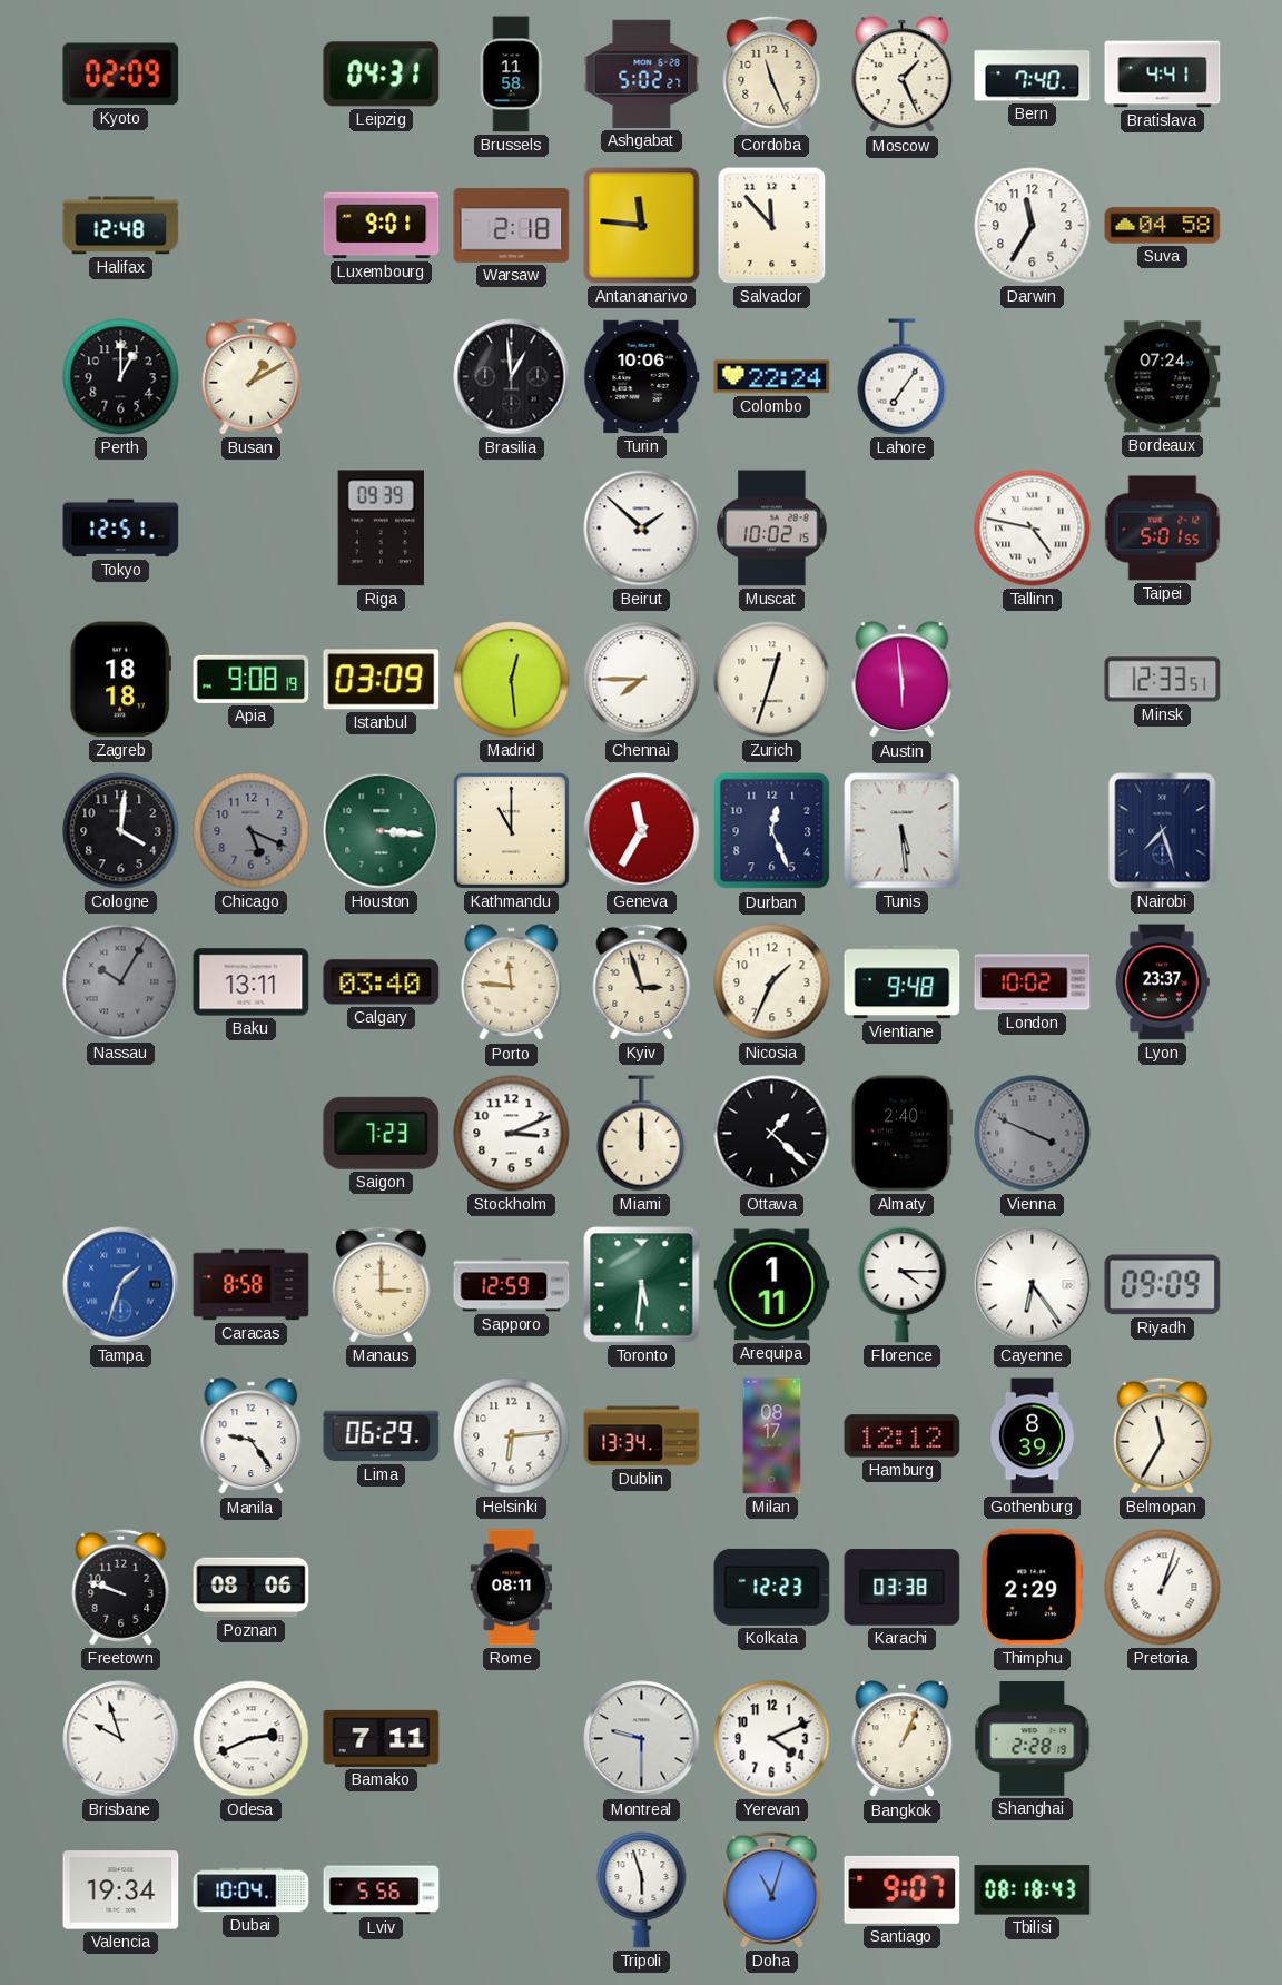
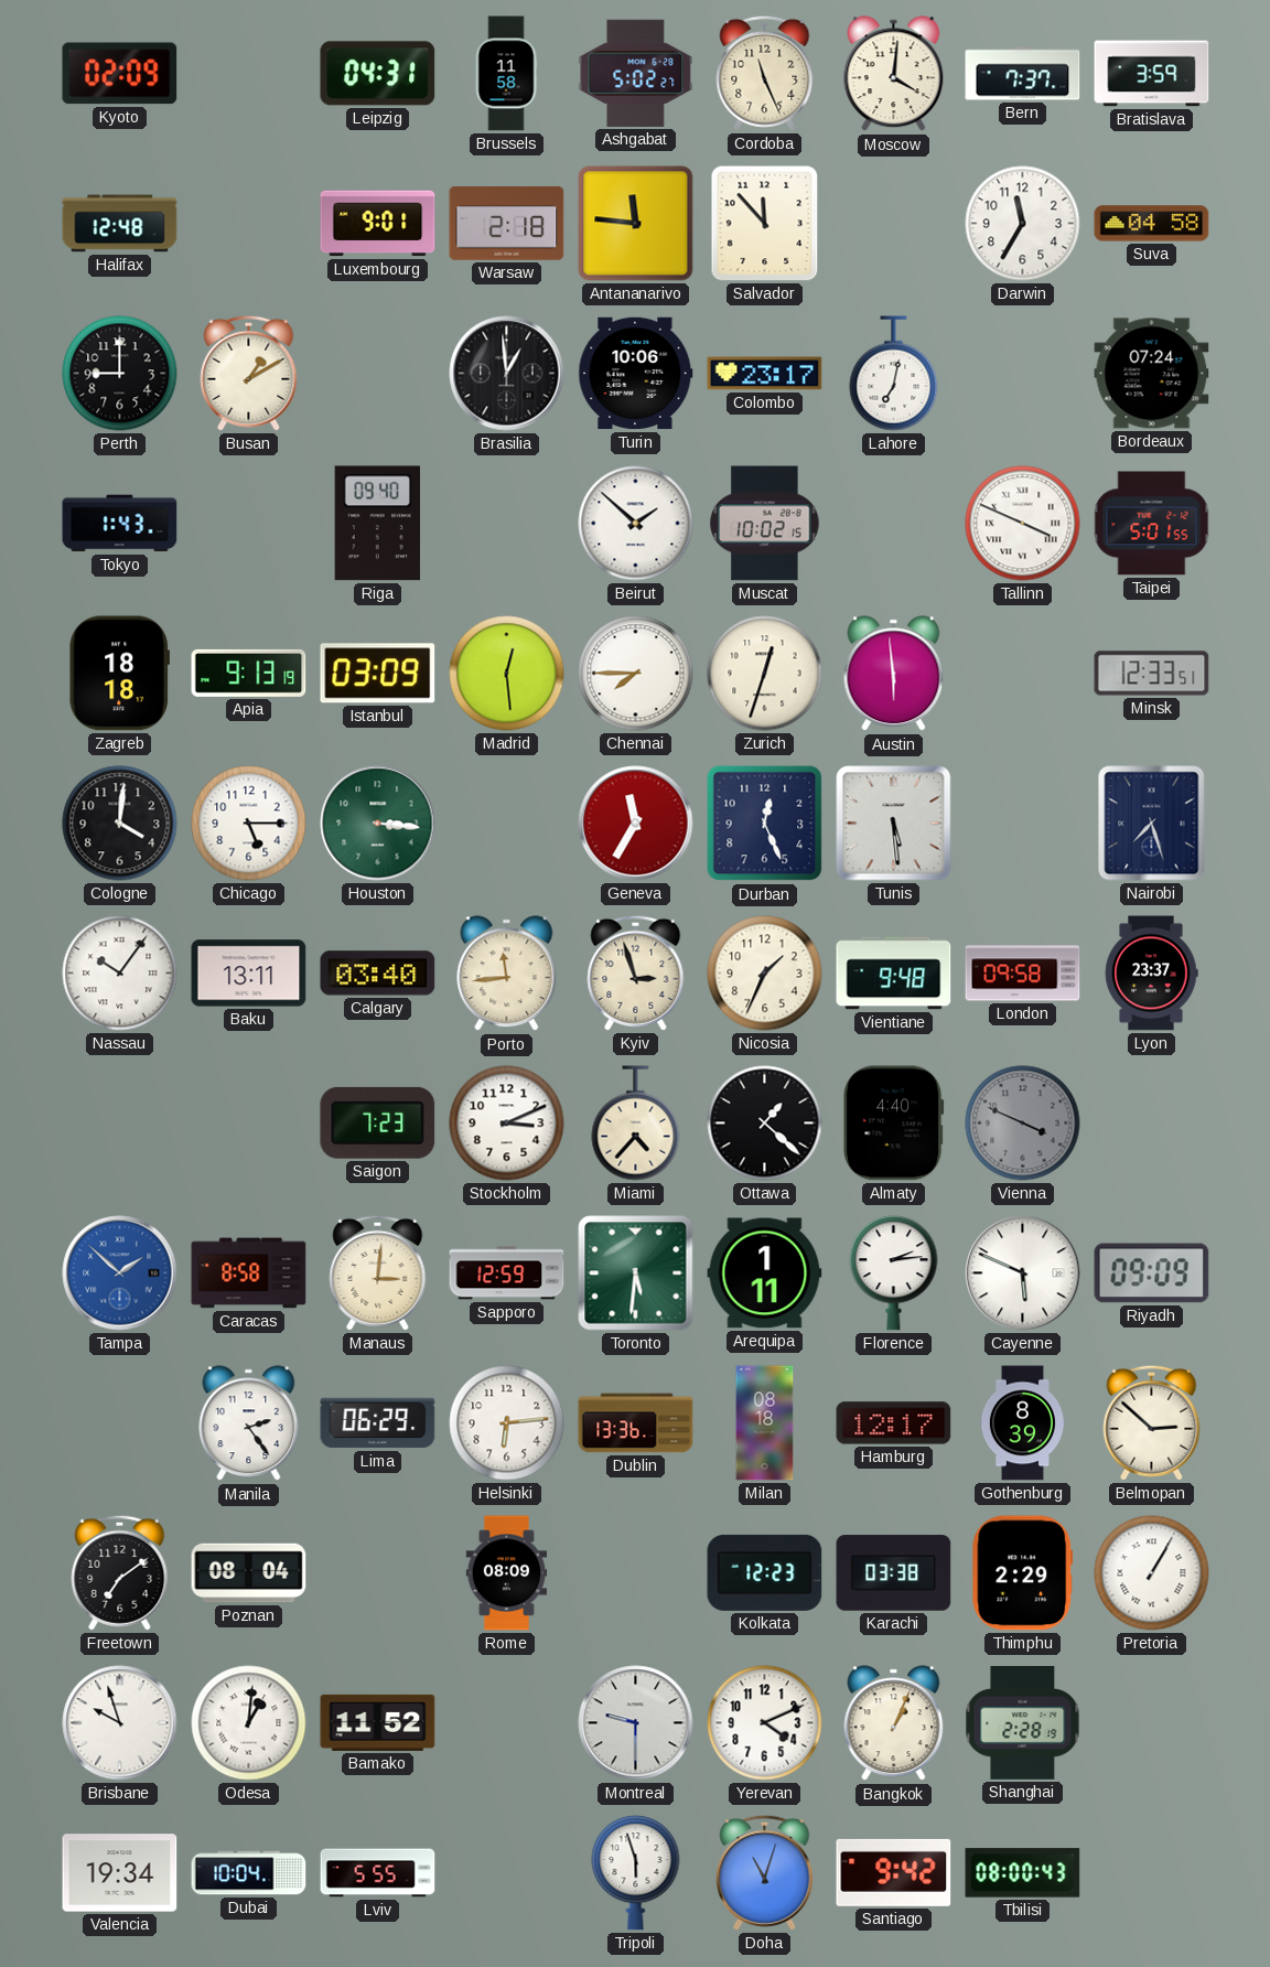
Moscow: 1:26 -> 4:01
Bern: 7:40 -> 7:37
Bratislava: 4:41 -> 3:59
Perth: 1:00 -> 9:00
Colombo: 22:24 -> 23:17
Lahore: 7:06 -> 7:02
Tokyo: 12:51 -> 1:43
Riga: 09:39 -> 09:40
Tallinn: 4:47 -> 3:49
Apia: 9:08 -> 9:13
Chicago: 5:19 -> 5:15
Chicago dial: grey -> white
Kathmandu: 11:00 -> none
Nassau: 10:05 -> 10:06
Nassau dial: grey -> white
Porto: 11:46 -> 11:44
London: 10:02 -> 09:58
Miami: 12:00 -> 4:37
Almaty: 2:40 -> 4:40
Tampa: 1:33 -> 1:52
Manaus: 3:00 -> 3:01
Florence: 4:15 -> 2:14
Cayenne: 6:24 -> 5:49
Manila: 9:24 -> 2:24
Dublin: 13:34 -> 13:36
Milan: 08:17 -> 08:18
Hamburg: 12:12 -> 12:17
Belmopan: 11:35 -> 2:52
Freetown: 9:48 -> 7:09
Poznan: 08:06 -> 08:04
Rome: 08:11 -> 08:09
Pretoria: 1:03 -> 1:05
Odesa: 2:41 -> 1:01
Bamako: 7:11 -> 11:52
Lviv: 5:56 -> 5:55
Santiago: 9:07 -> 9:42
Tbilisi: 08:18 -> 08:00
